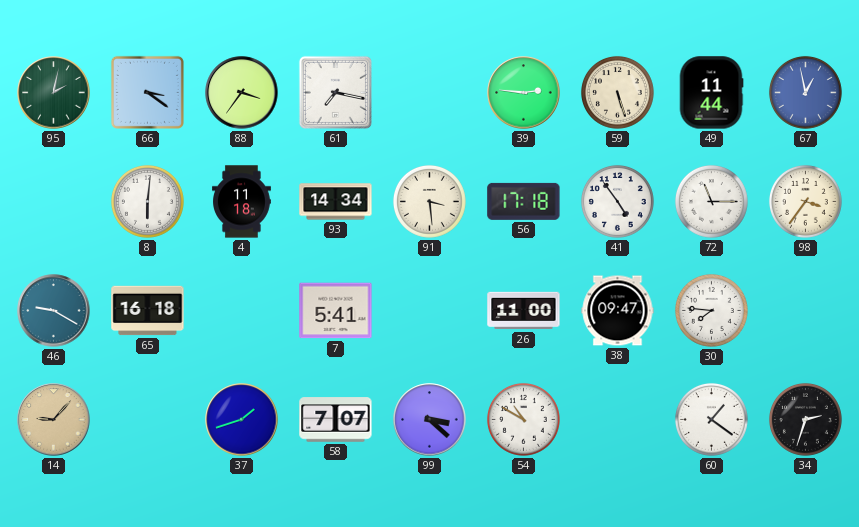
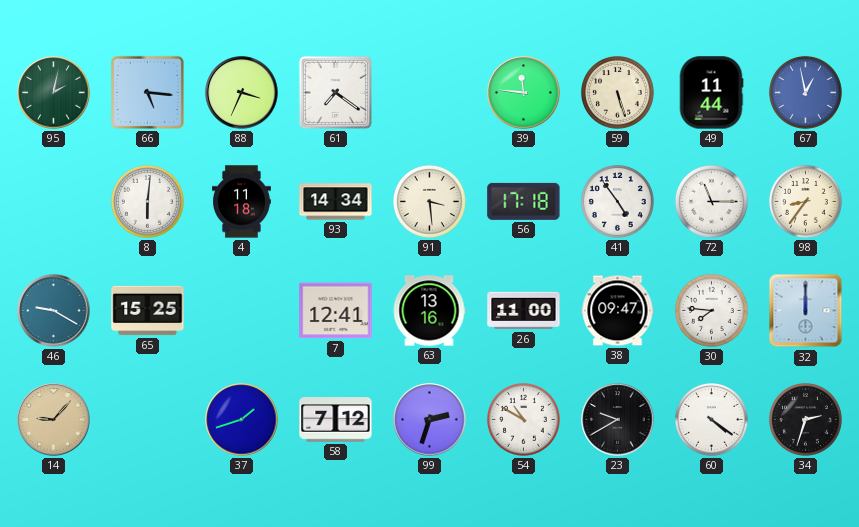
66: 3:21 -> 5:16
88: 3:36 -> 3:34
61: 7:17 -> 7:21
39: 2:46 -> 11:46
98: 3:36 -> 8:36
65: 16:18 -> 15:25
7: 5:41 -> 12:41
63: none -> 13:16
32: none -> 12:00
58: 7:07 -> 7:12
99: 3:22 -> 2:33
23: none -> 9:40
60: 1:21 -> 4:21
